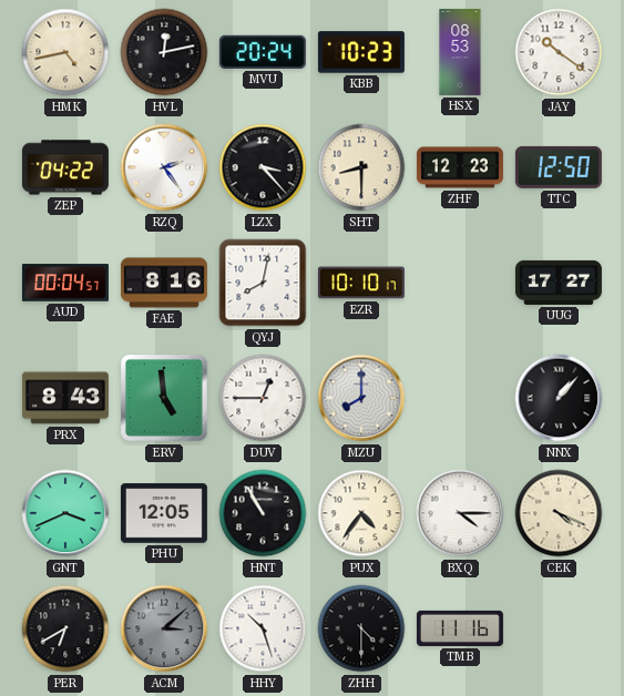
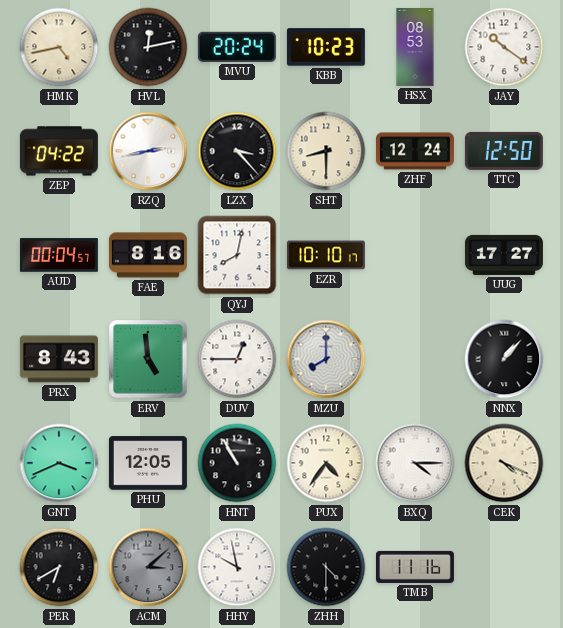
RZQ: 2:24 -> 2:43
ZHF: 12:23 -> 12:24
HHY: 10:27 -> 9:58
